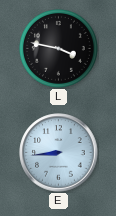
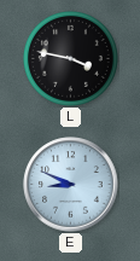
E: 8:44 -> 8:49
